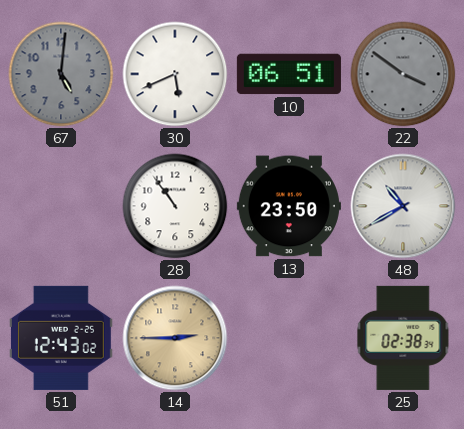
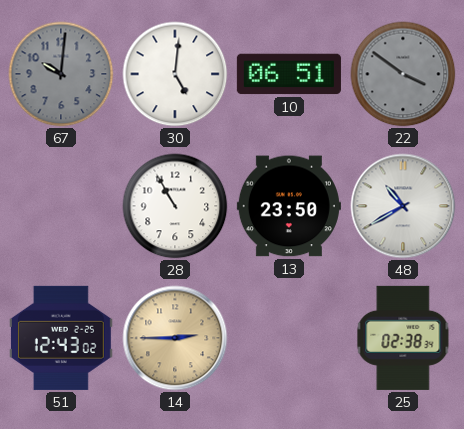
67: 5:01 -> 10:01
30: 5:41 -> 5:01
28: 10:54 -> 10:55
